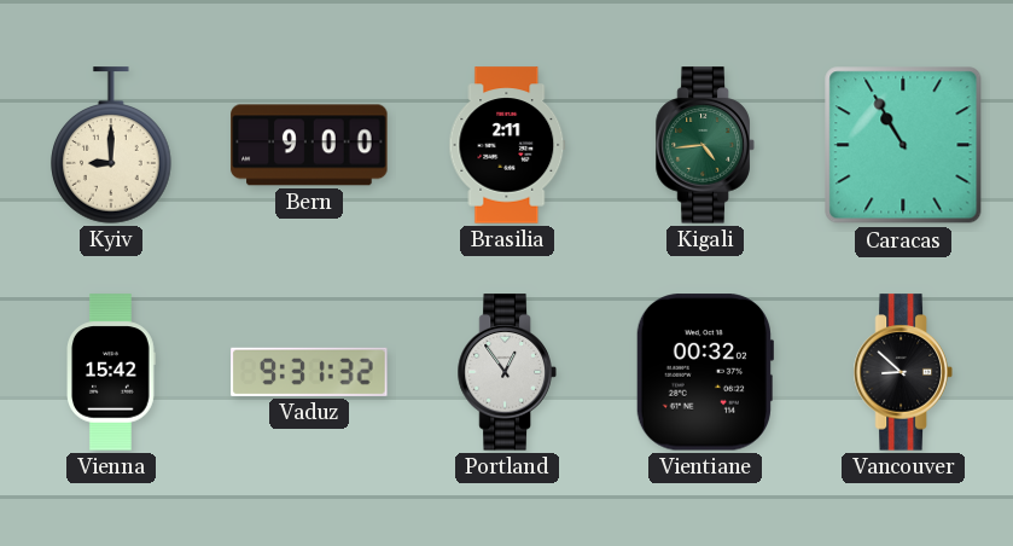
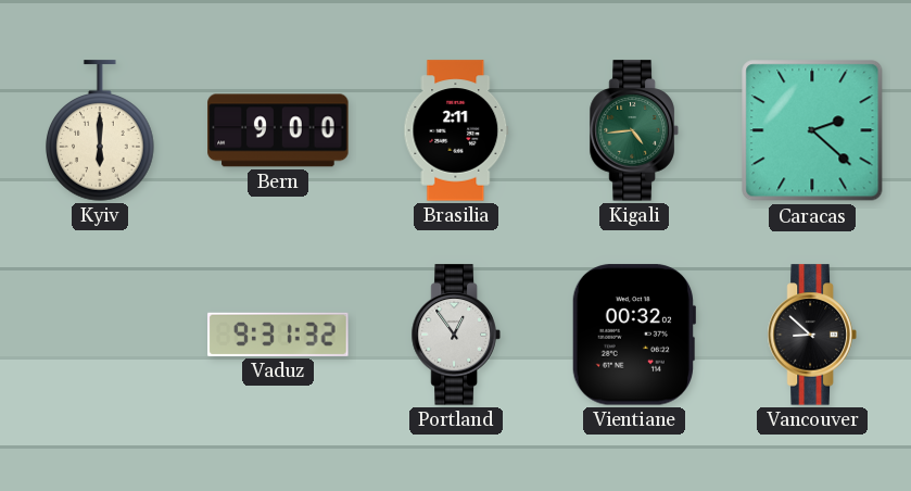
Kyiv: 9:00 -> 6:00
Caracas: 10:55 -> 2:22
Vienna: 15:42 -> none
